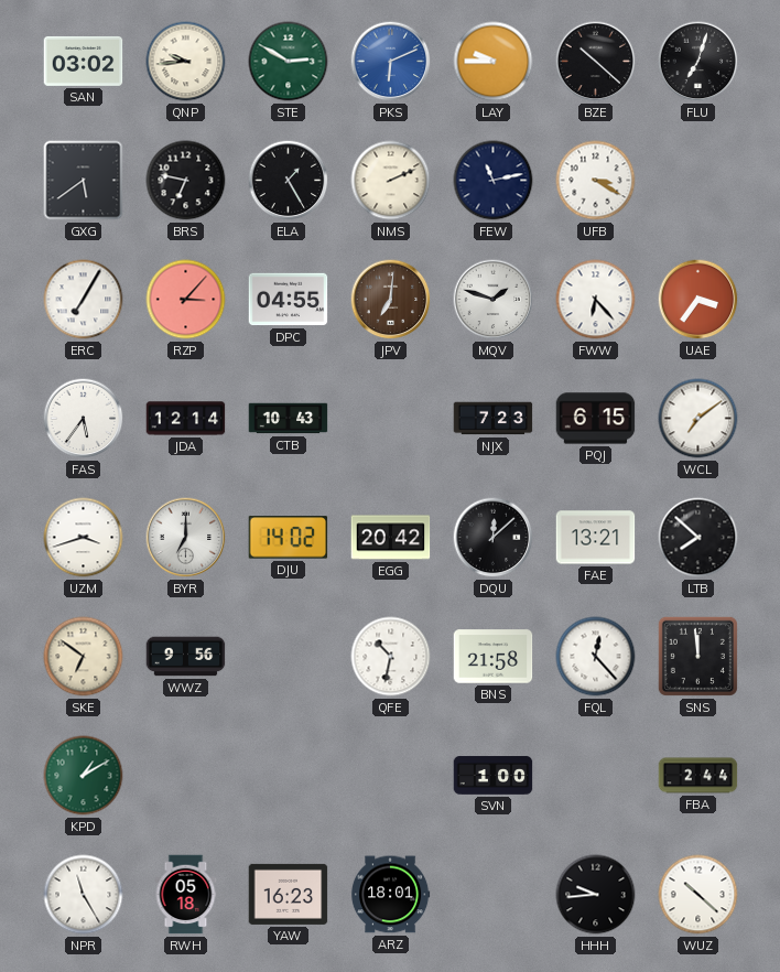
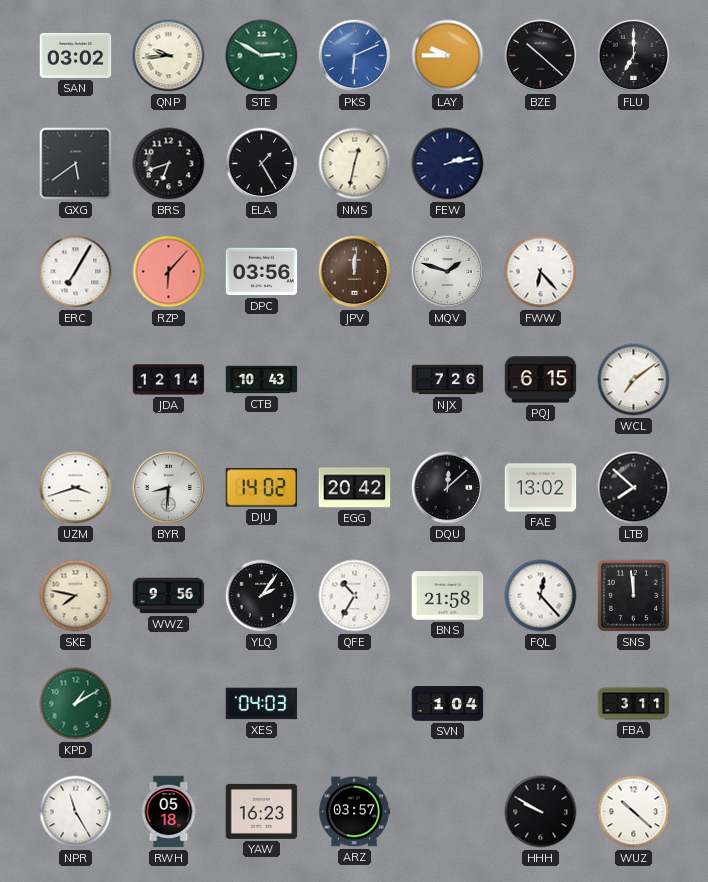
FLU: 7:03 -> 7:00
BRS: 6:47 -> 6:42
NMS: 2:11 -> 12:32
FEW: 11:13 -> 2:13
UFB: 3:20 -> none
RZP: 3:07 -> 6:07
DPC: 04:55 -> 03:56
JPV: 7:01 -> 12:01
UAE: 3:36 -> none
FAS: 5:36 -> none
NJX: 7:23 -> 7:26
BYR: 7:00 -> 8:31
FAE: 13:21 -> 13:02
SKE: 6:51 -> 7:47
YLQ: none -> 2:06
QFE: 10:32 -> 10:35
XES: none -> 04:03
SVN: 1:00 -> 1:04
FBA: 2:44 -> 3:11
ARZ: 18:01 -> 03:57
HHH: 9:44 -> 9:50
